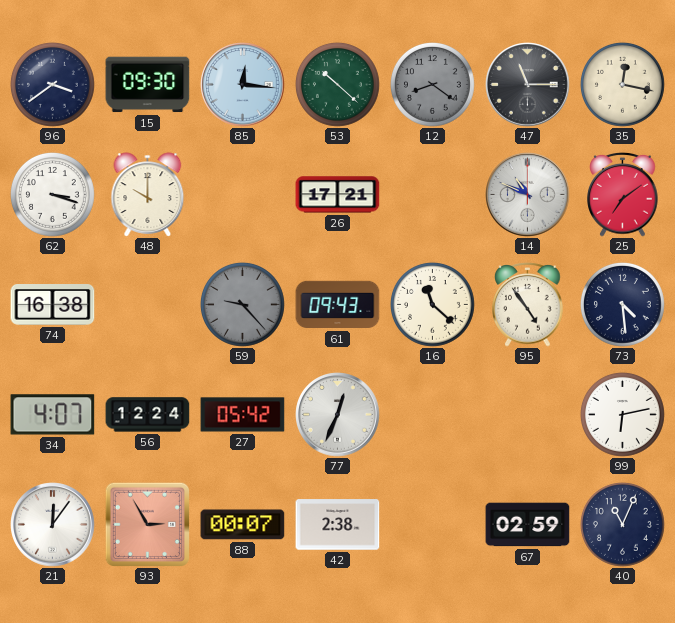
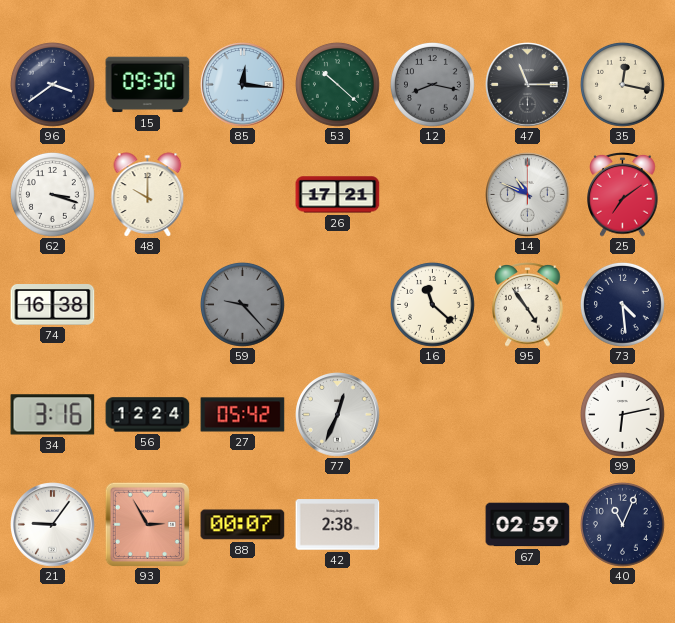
12: 8:21 -> 8:17
61: 09:43 -> none
34: 4:07 -> 3:16
21: 12:06 -> 9:06
